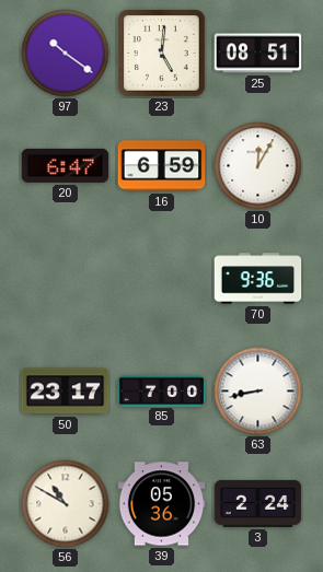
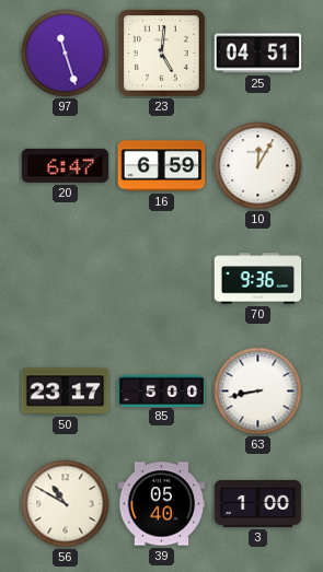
97: 10:21 -> 11:27
25: 08:51 -> 04:51
85: 7:00 -> 5:00
39: 05:36 -> 05:40
3: 2:24 -> 1:00
